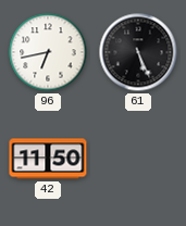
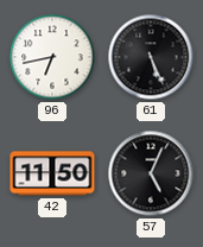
57: none -> 5:04
